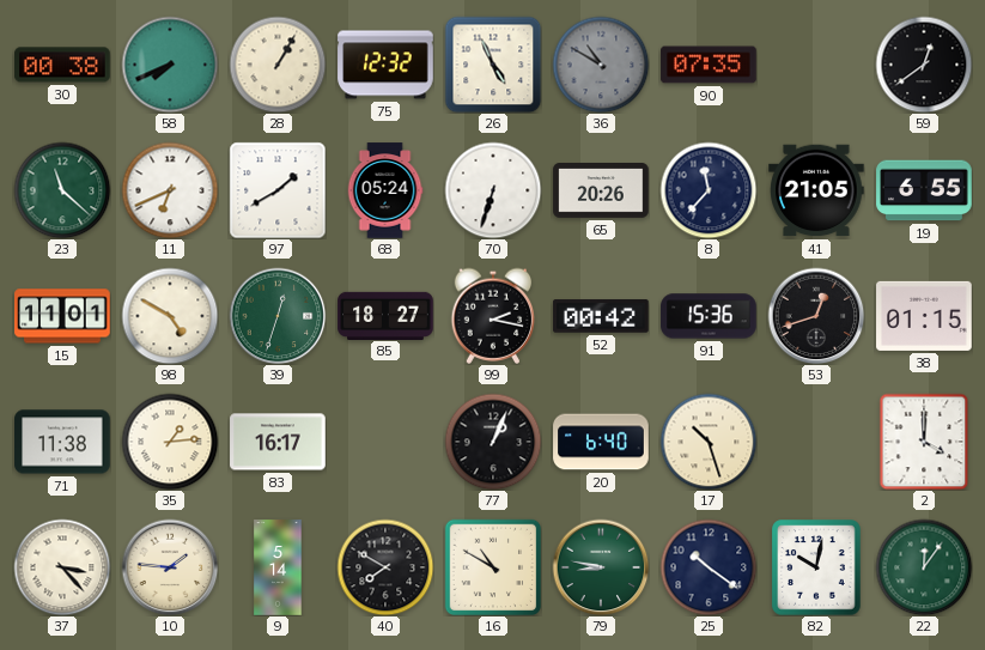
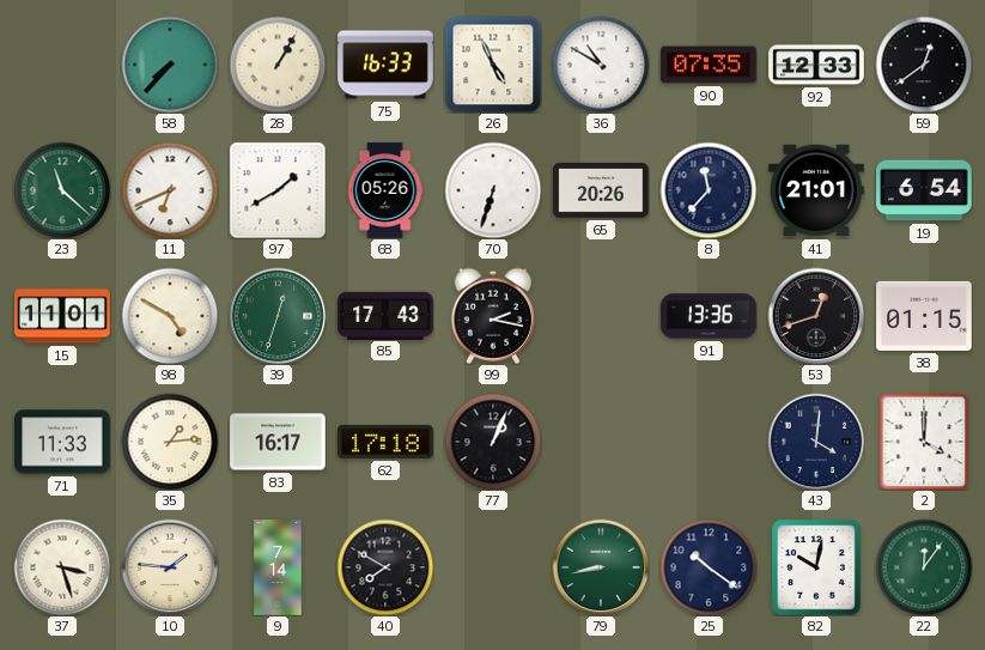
30: 00:38 -> none
58: 7:41 -> 7:37
75: 12:32 -> 16:33
36 dial: grey -> white
92: none -> 12:33
68: 05:24 -> 05:26
41: 21:05 -> 21:01
19: 6:55 -> 6:54
85: 18:27 -> 17:43
52: 00:42 -> none
91: 15:36 -> 13:36
71: 11:38 -> 11:33
62: none -> 17:18
20: 6:40 -> none
17: 10:27 -> none
43: none -> 4:01
37: 3:23 -> 3:27
9: 5:14 -> 7:14
16: 10:50 -> none
79: 8:47 -> 8:43
